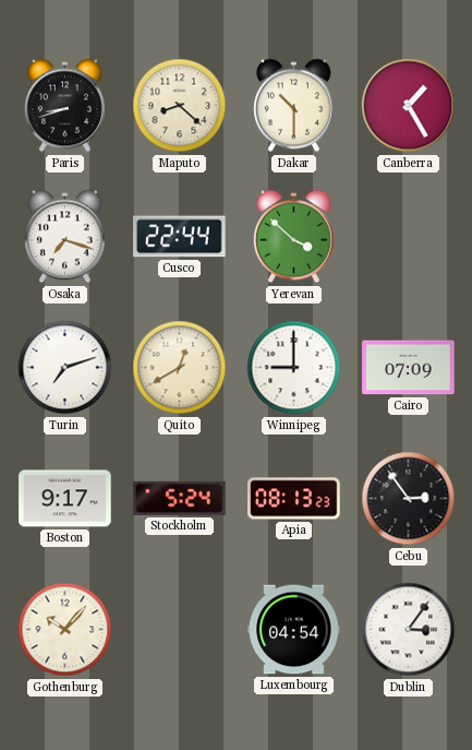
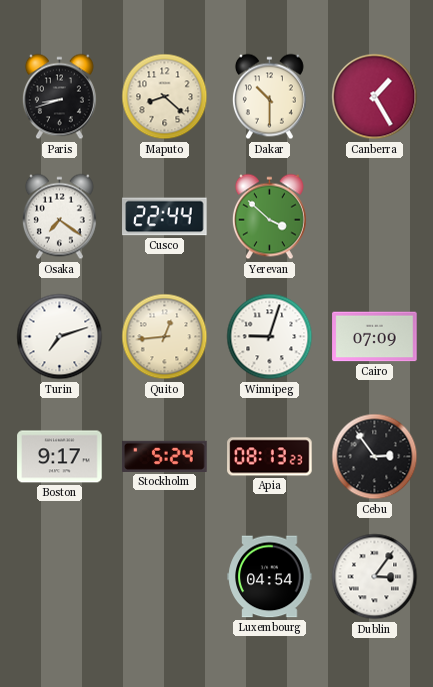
Osaka: 7:18 -> 7:21
Quito: 12:40 -> 12:44
Winnipeg: 9:00 -> 9:03
Gothenburg: 10:07 -> none
